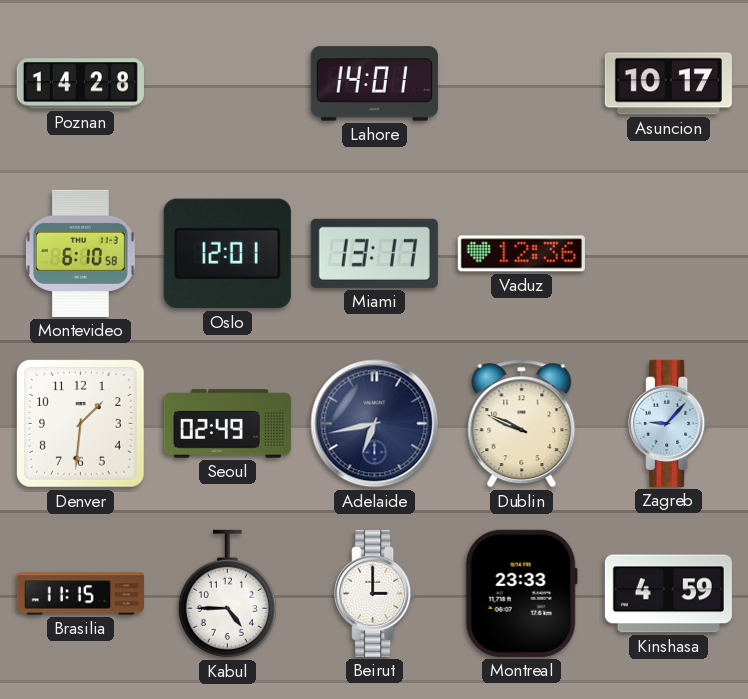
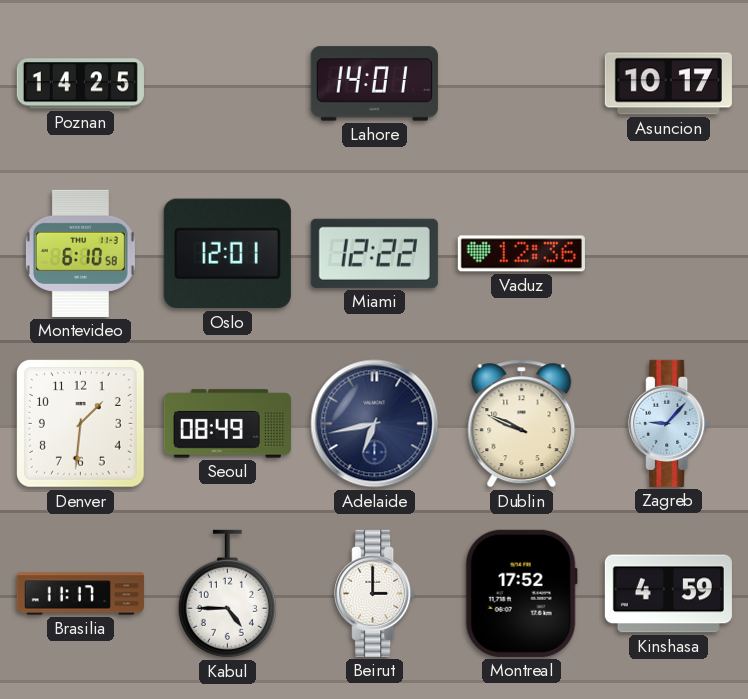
Poznan: 14:28 -> 14:25
Miami: 13:17 -> 12:22
Seoul: 02:49 -> 08:49
Brasilia: 11:15 -> 11:17
Montreal: 23:33 -> 17:52
